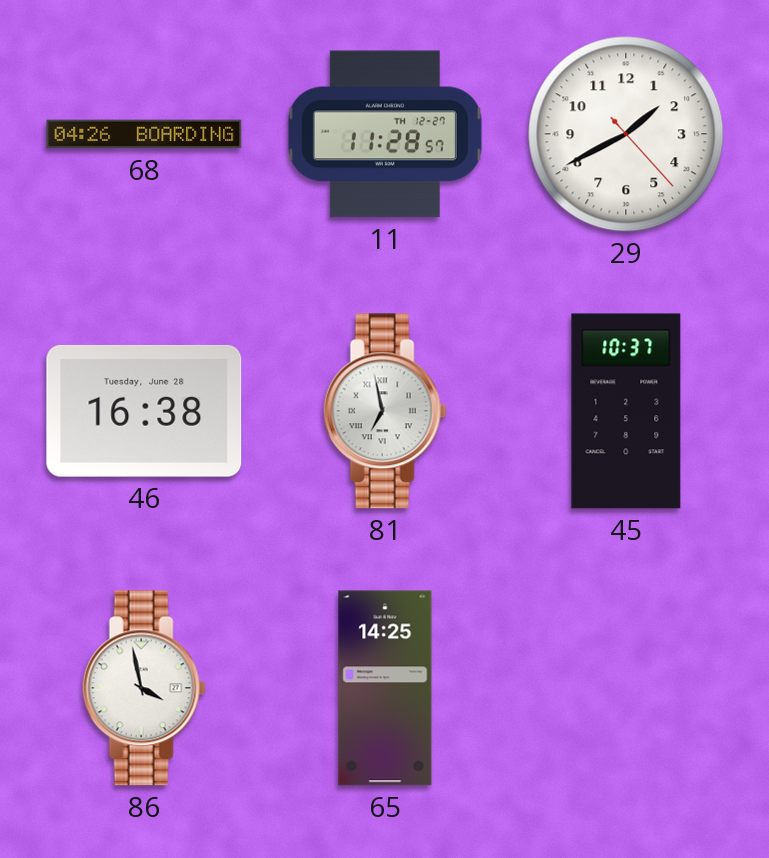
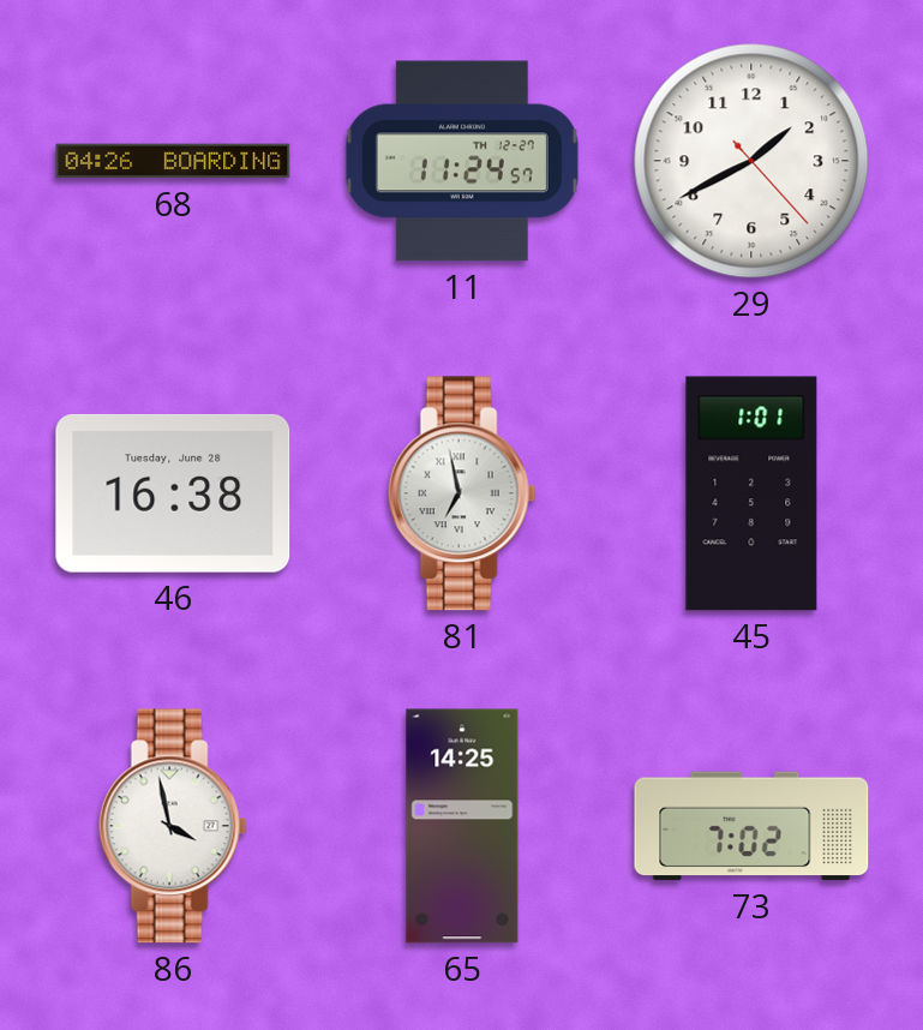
11: 11:28 -> 11:24
45: 10:37 -> 1:01
73: none -> 7:02
